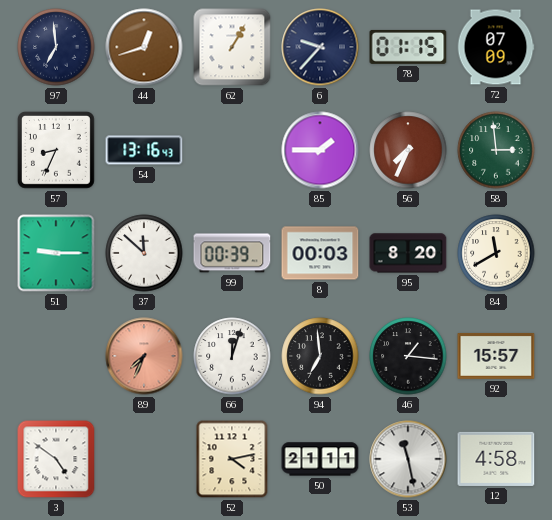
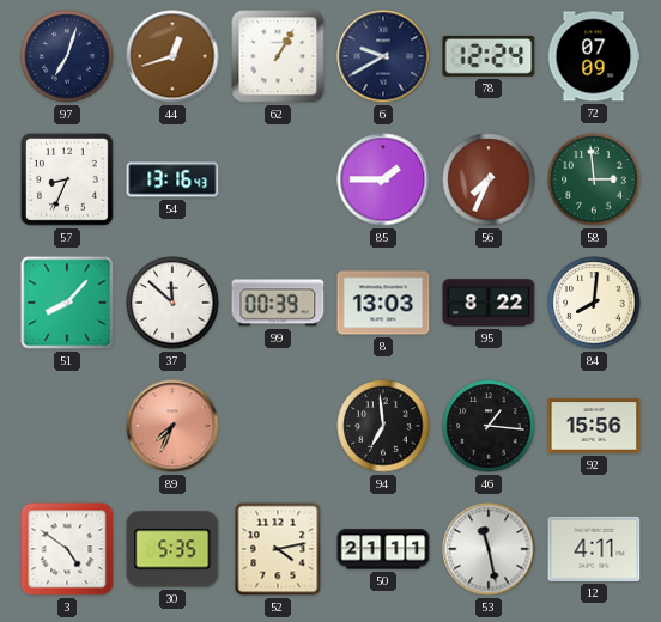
97: 6:59 -> 7:03
6: 9:37 -> 9:40
78: 01:15 -> 12:24
51: 9:15 -> 8:07
8: 00:03 -> 13:03
95: 8:20 -> 8:22
84: 11:40 -> 8:01
66: 12:03 -> none
92: 15:57 -> 15:56
30: none -> 5:35
12: 4:58 -> 4:11
